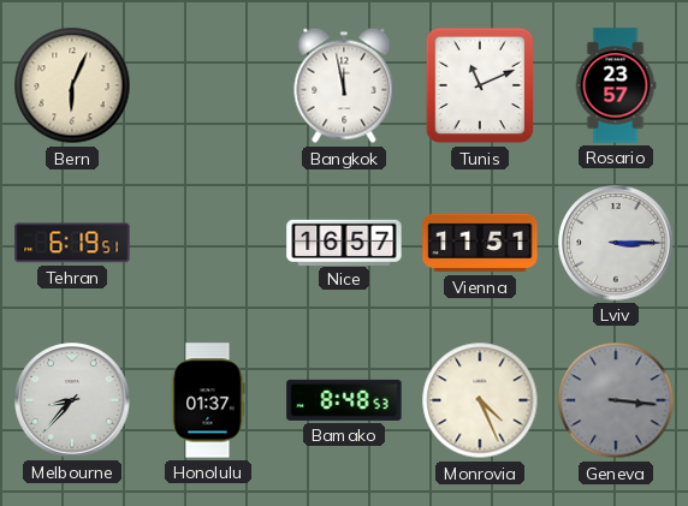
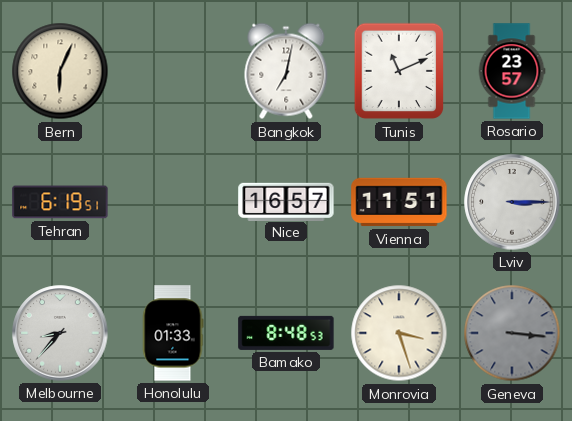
Bangkok: 11:58 -> 7:02
Honolulu: 01:37 -> 01:33
Monrovia: 4:26 -> 3:27
